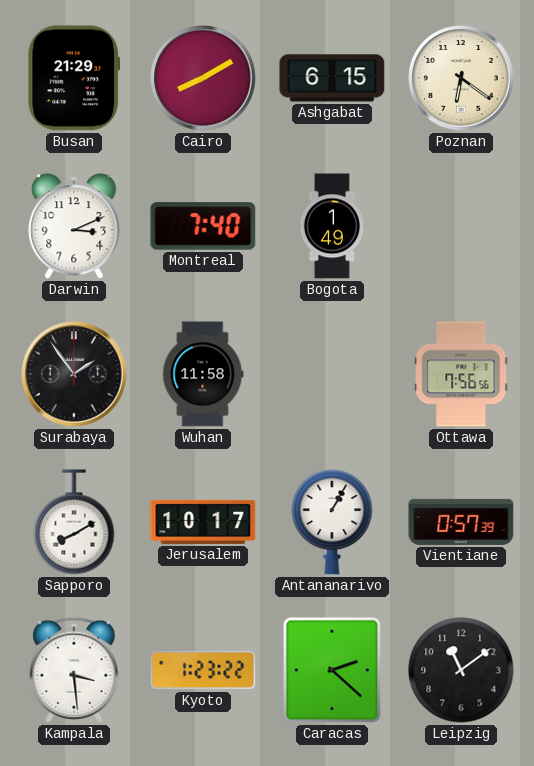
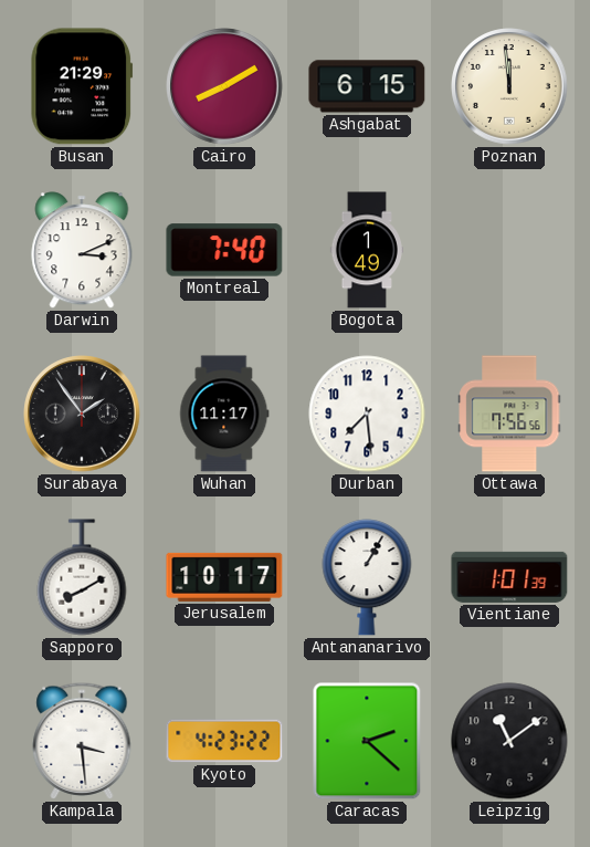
Poznan: 6:21 -> 11:59
Wuhan: 11:58 -> 11:17
Durban: none -> 7:29
Vientiane: 0:57 -> 1:01
Kyoto: 1:23 -> 4:23
